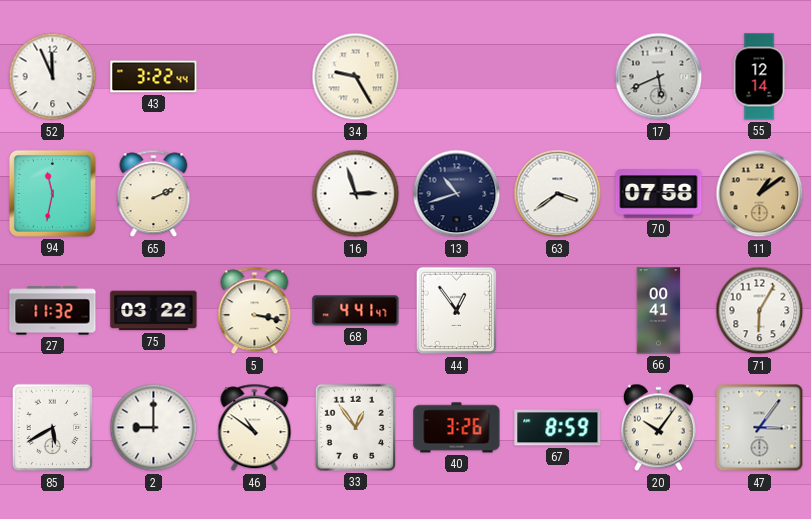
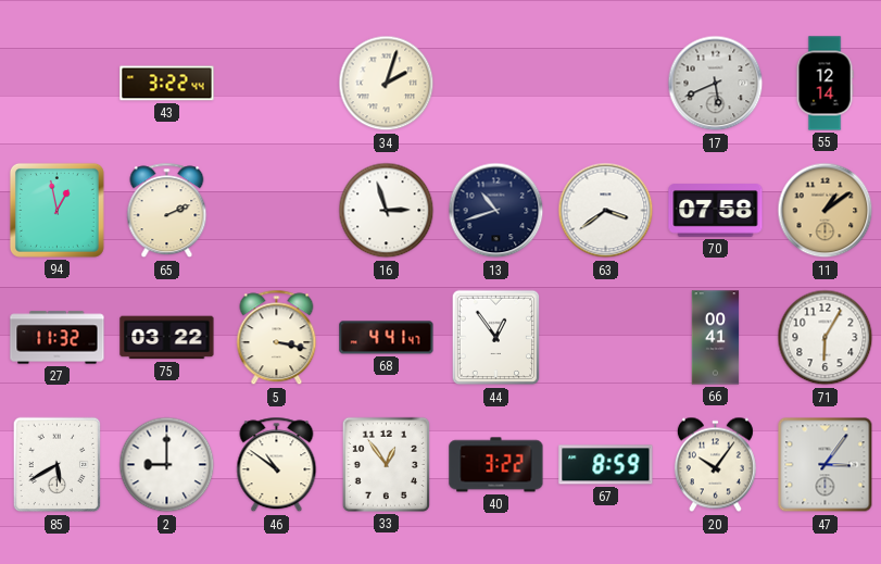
52: 11:56 -> none
34: 9:25 -> 2:03
94: 11:32 -> 12:58
40: 3:26 -> 3:22
